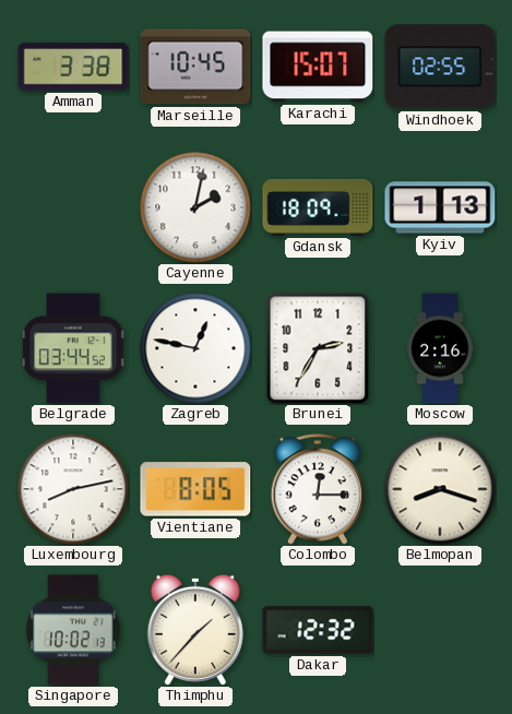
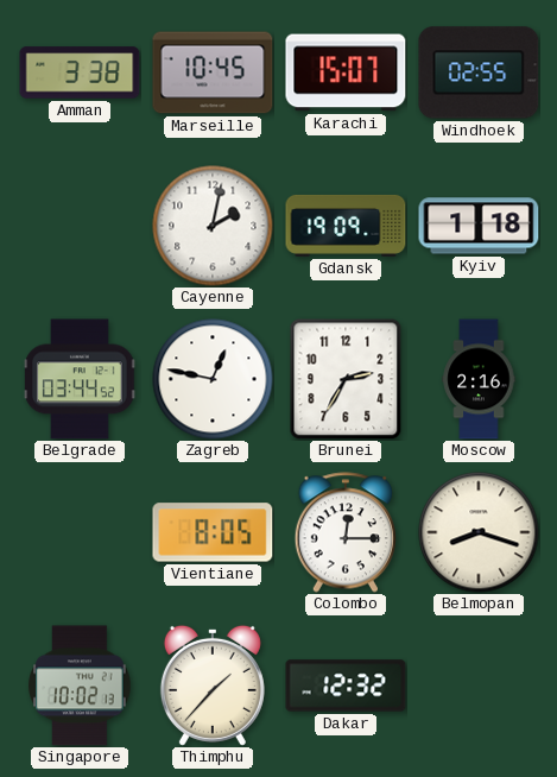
Gdansk: 18:09 -> 19:09
Kyiv: 1:13 -> 1:18
Luxembourg: 8:13 -> none
